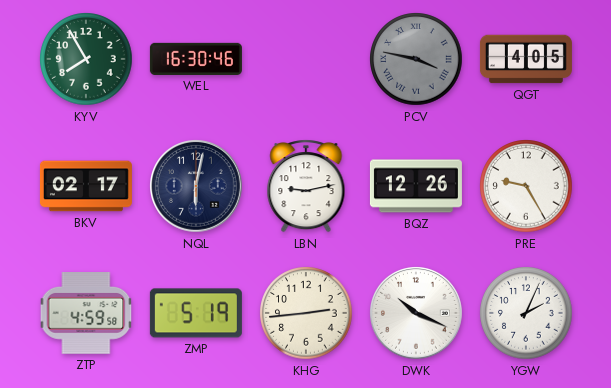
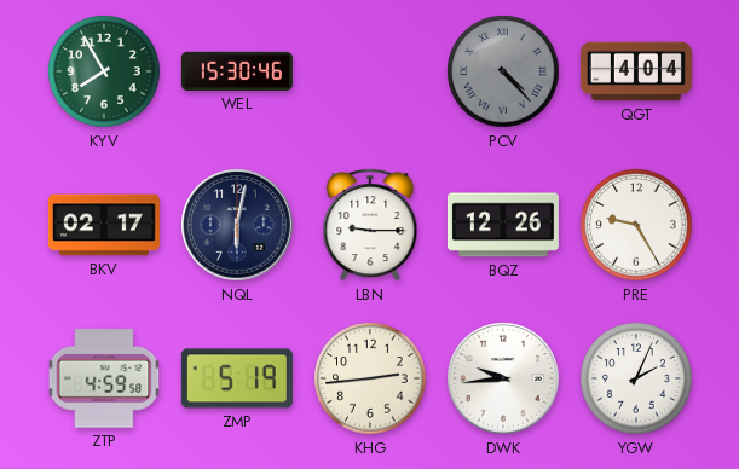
WEL: 16:30 -> 15:30
PCV: 3:47 -> 4:23
QGT: 4:05 -> 4:04
LBN: 9:13 -> 9:15
DWK: 10:19 -> 9:44
